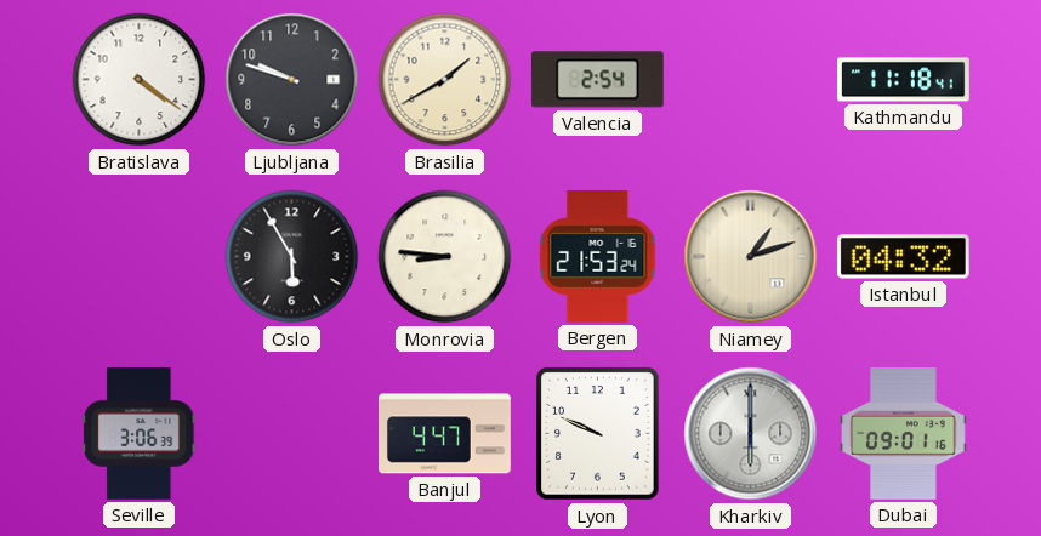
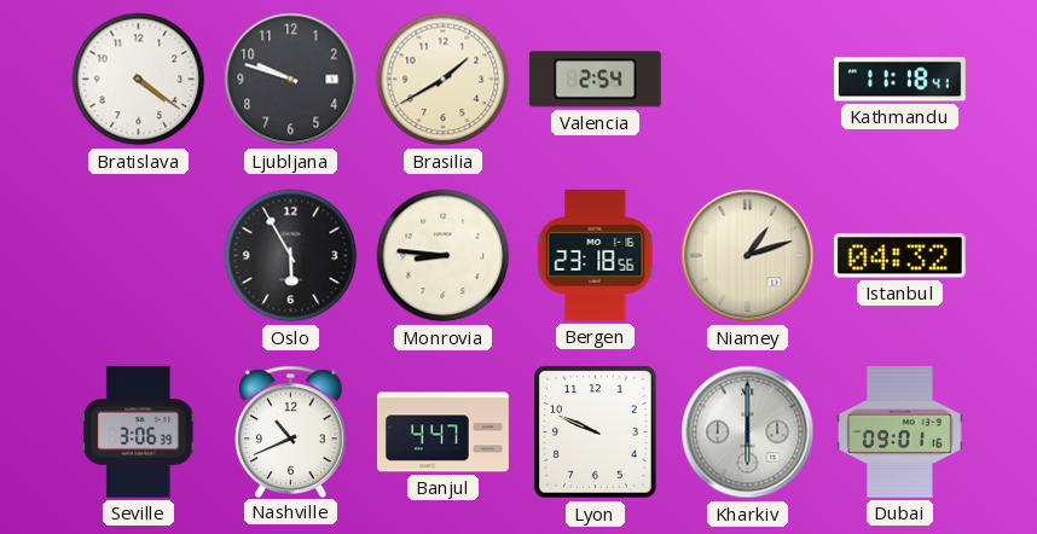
Bergen: 21:53 -> 23:18
Nashville: none -> 10:41
